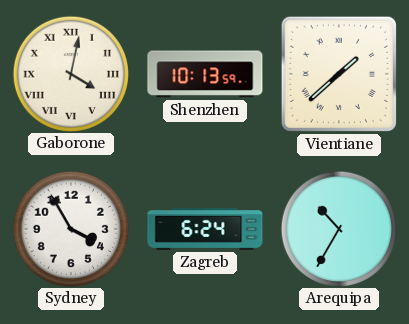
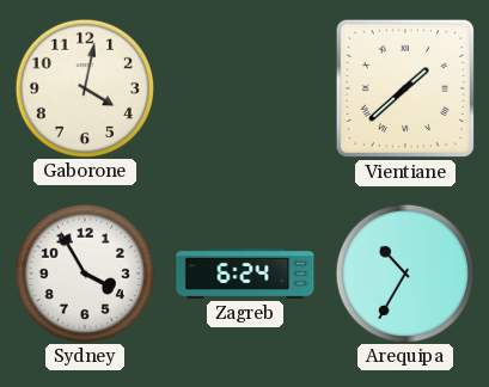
Gaborone numerals: Roman -> Arabic
Shenzhen: 10:13 -> none
